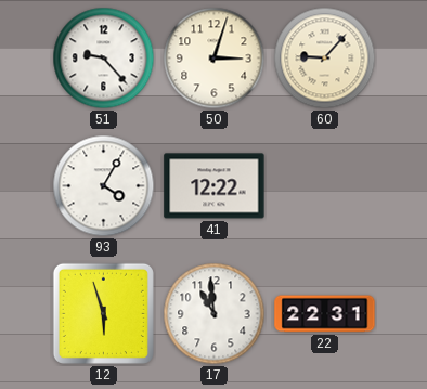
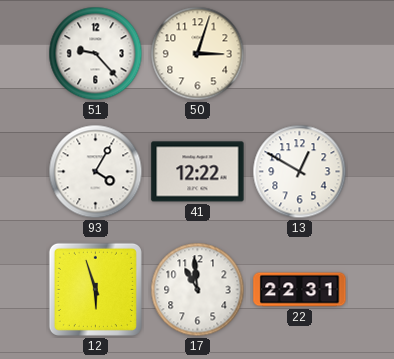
60: 9:07 -> none
13: none -> 12:50
